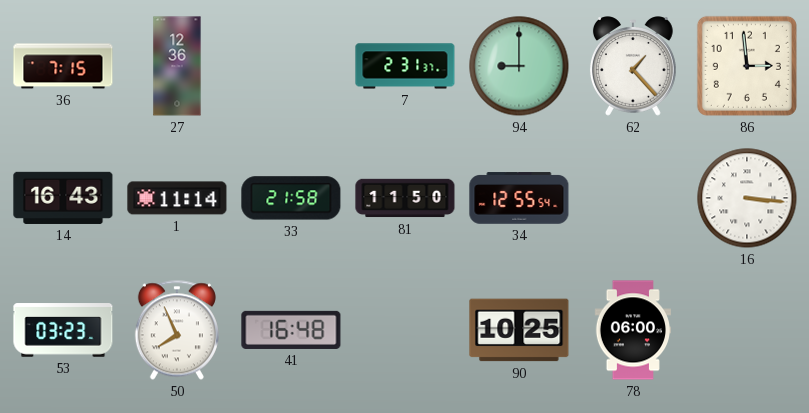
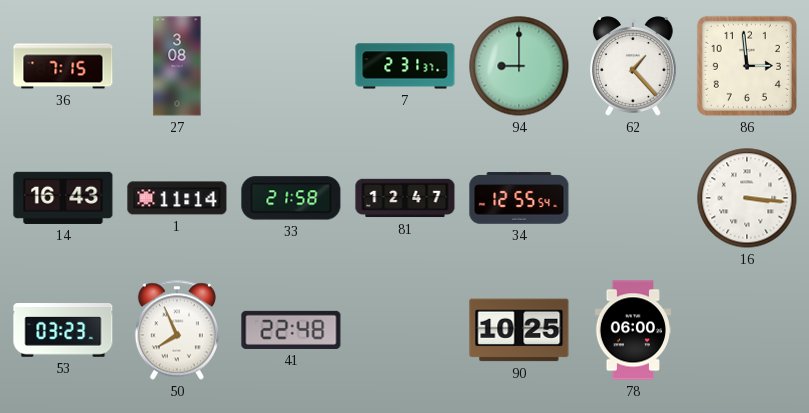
27: 12:36 -> 3:08
81: 11:50 -> 12:47
41: 16:48 -> 22:48
